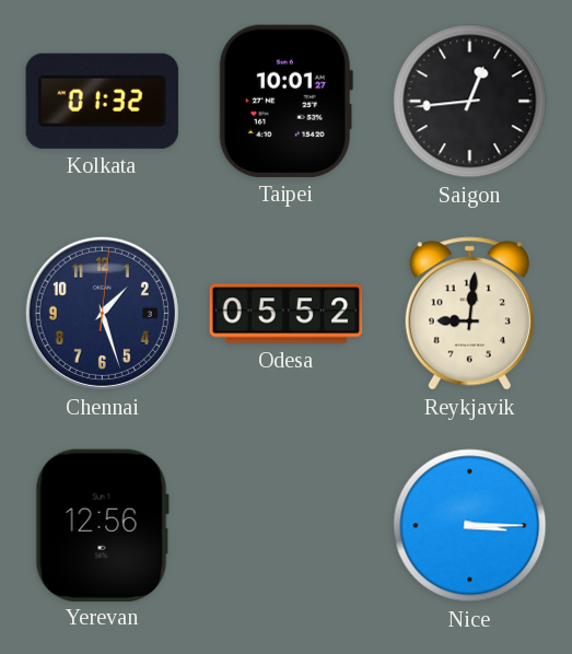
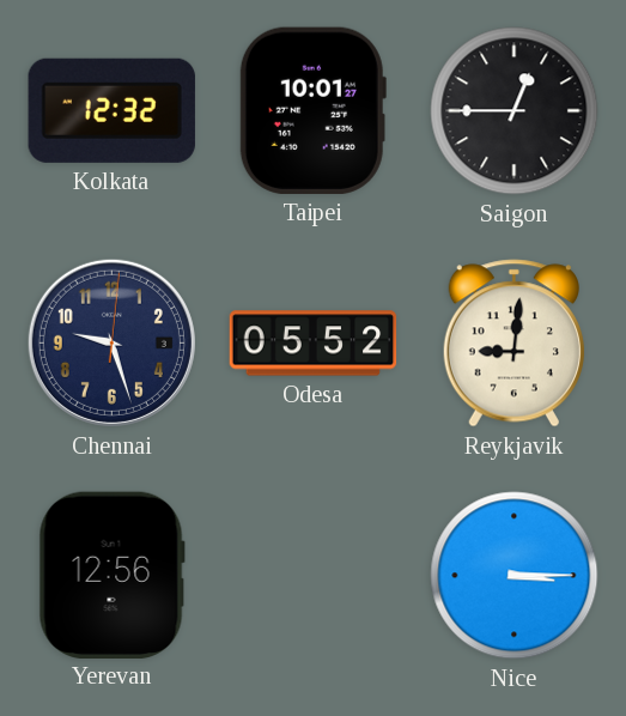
Kolkata: 01:32 -> 12:32
Saigon: 12:44 -> 12:45
Chennai: 1:27 -> 9:27
